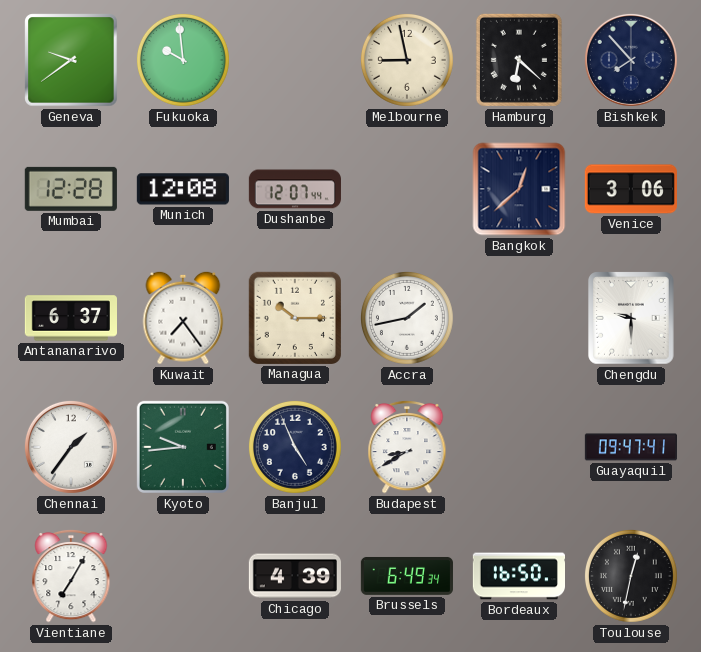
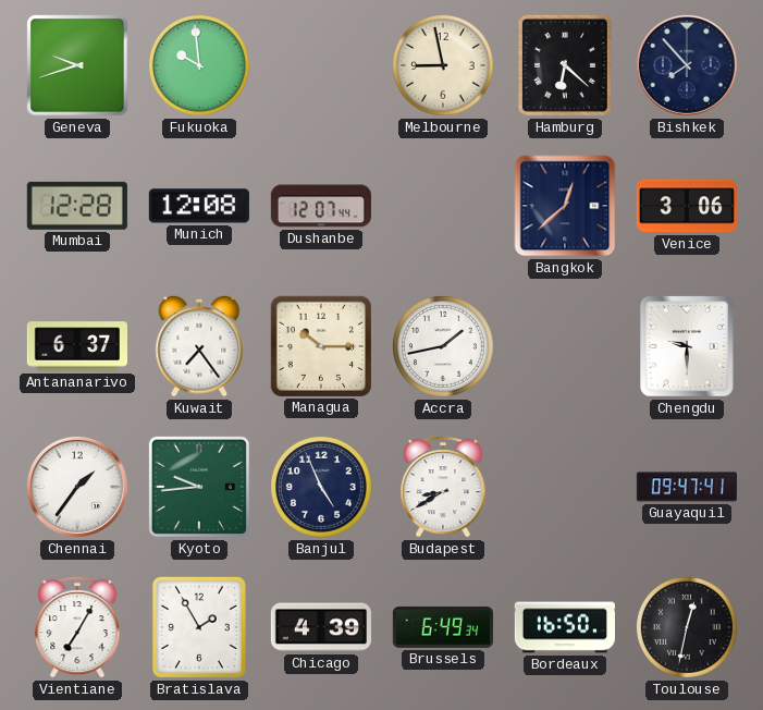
Geneva: 9:39 -> 9:42
Bratislava: none -> 1:55
